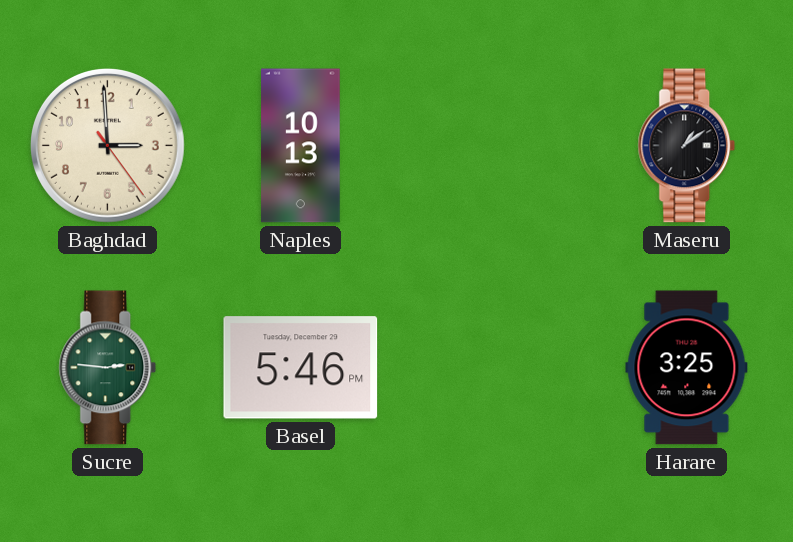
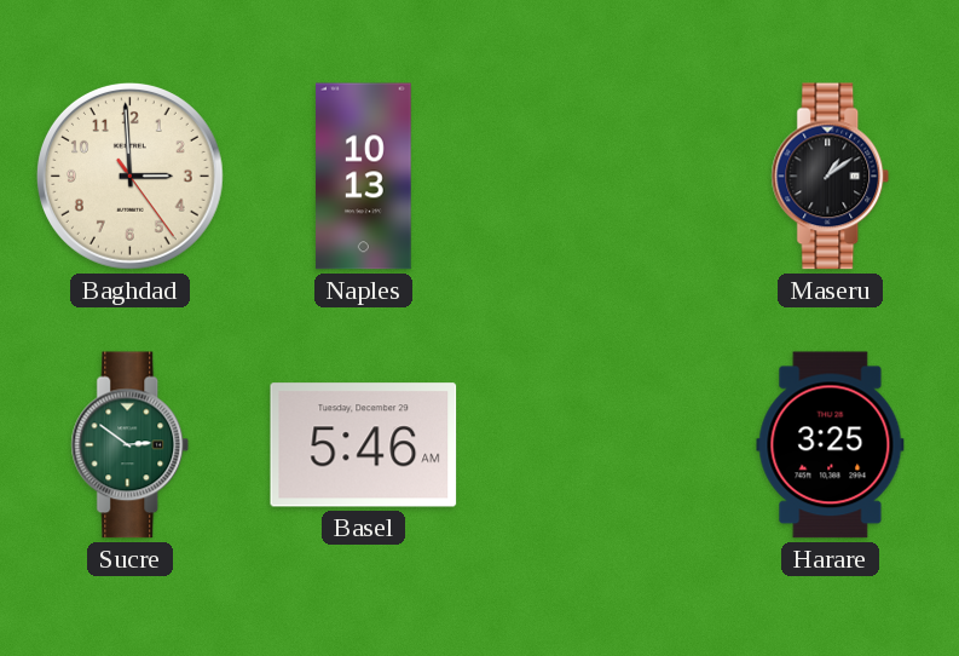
Sucre: 2:46 -> 2:51
Basel: 5:46 PM -> 5:46 AM
